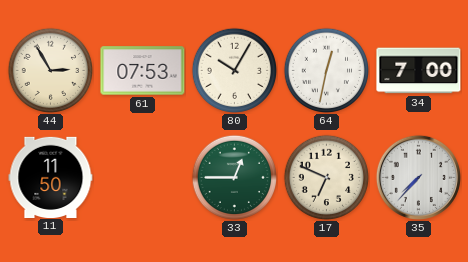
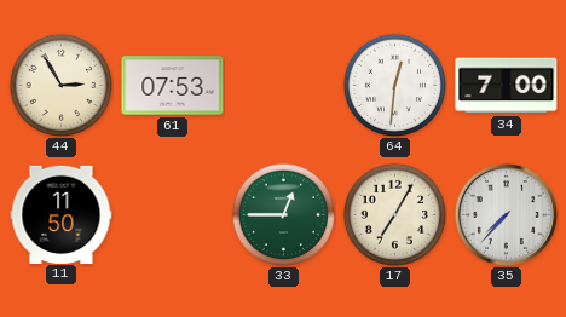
80: 10:05 -> none
64: 12:32 -> 12:31
17: 6:49 -> 7:05
